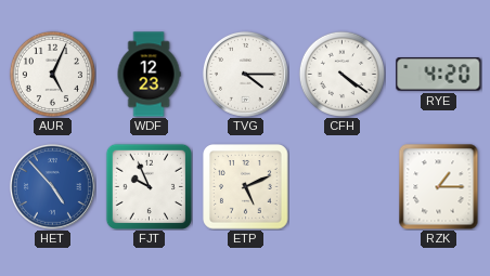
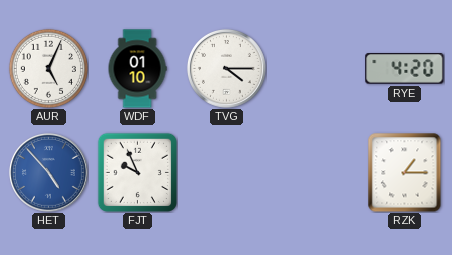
WDF: 12:23 -> 01:10
CFH: 4:21 -> none
ETP: 5:11 -> none
